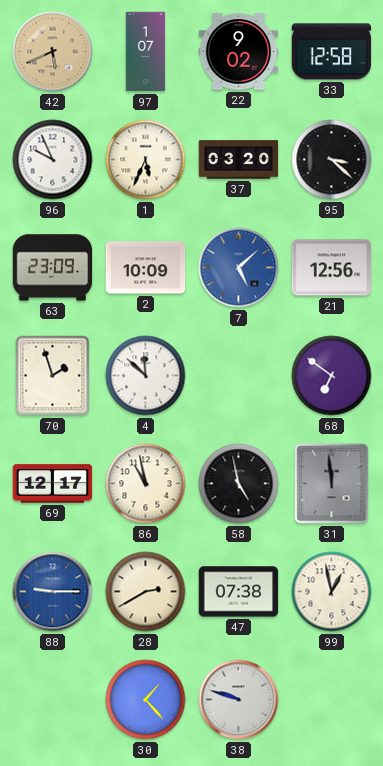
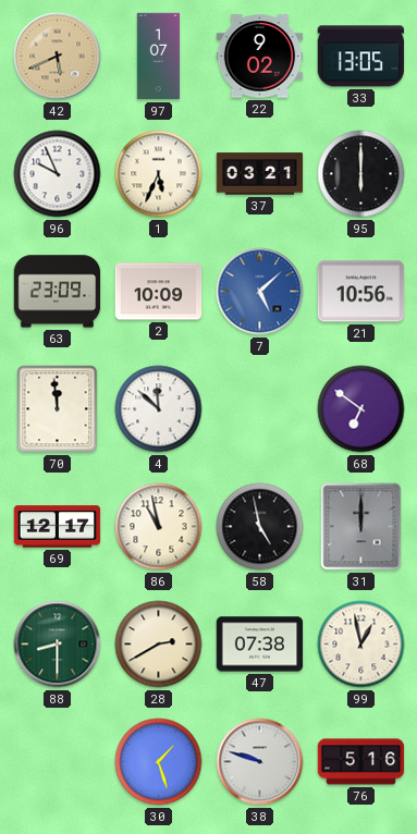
33: 12:58 -> 13:05
37: 03:20 -> 03:21
95: 3:22 -> 6:00
21: 12:56 -> 10:56
70: 1:57 -> 11:59
31: 11:59 -> 12:00
88: 9:15 -> 8:30
88 dial: blue -> green
30: 1:23 -> 1:27
76: none -> 5:16
